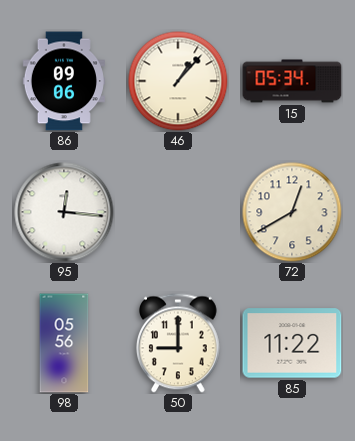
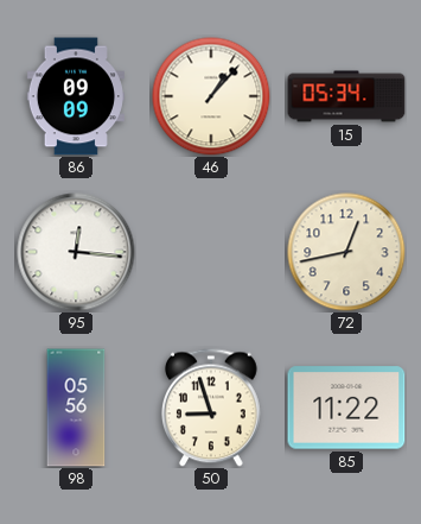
86: 09:06 -> 09:09
72: 12:40 -> 12:43
50: 9:00 -> 8:57
